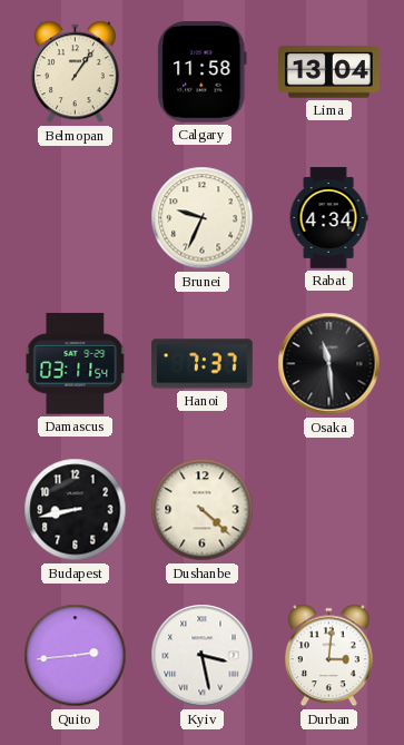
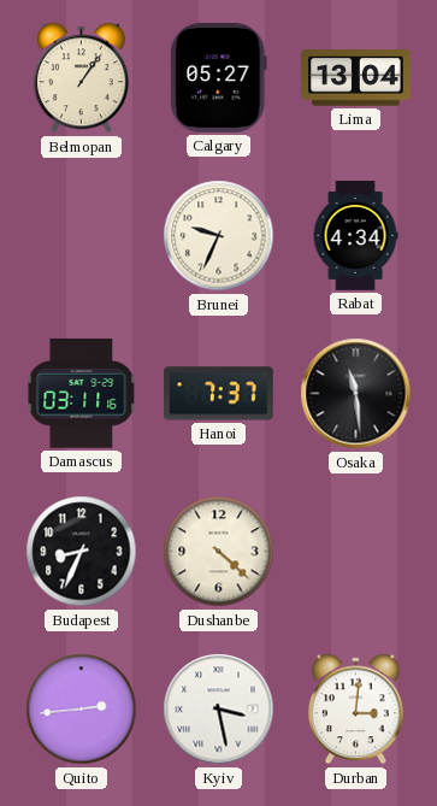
Calgary: 11:58 -> 05:27
Damascus: 03:11:54 -> 03:11:16
Budapest: 8:43 -> 8:34
